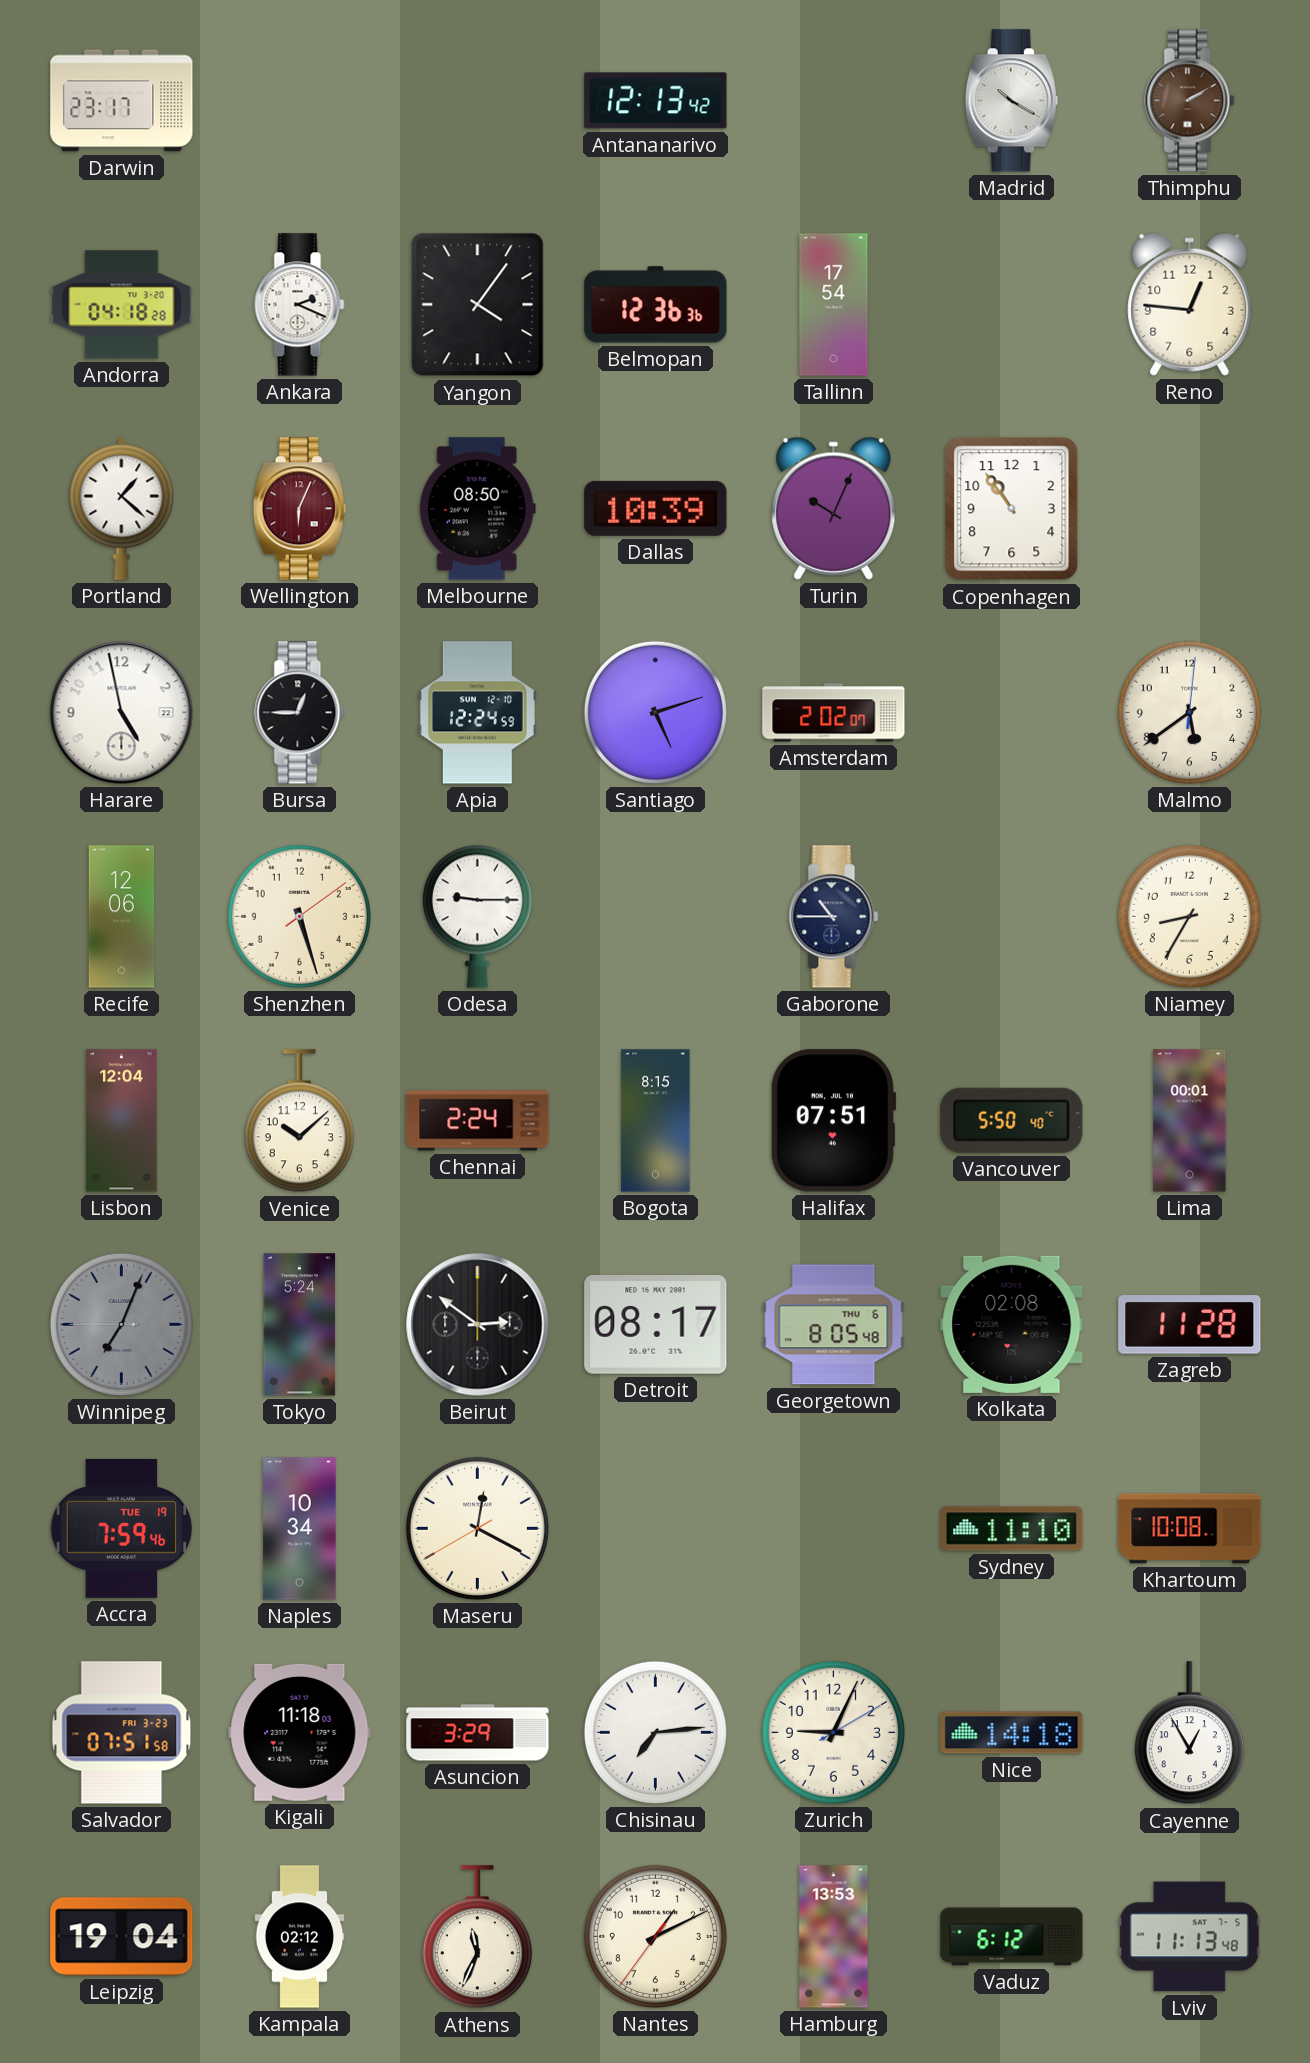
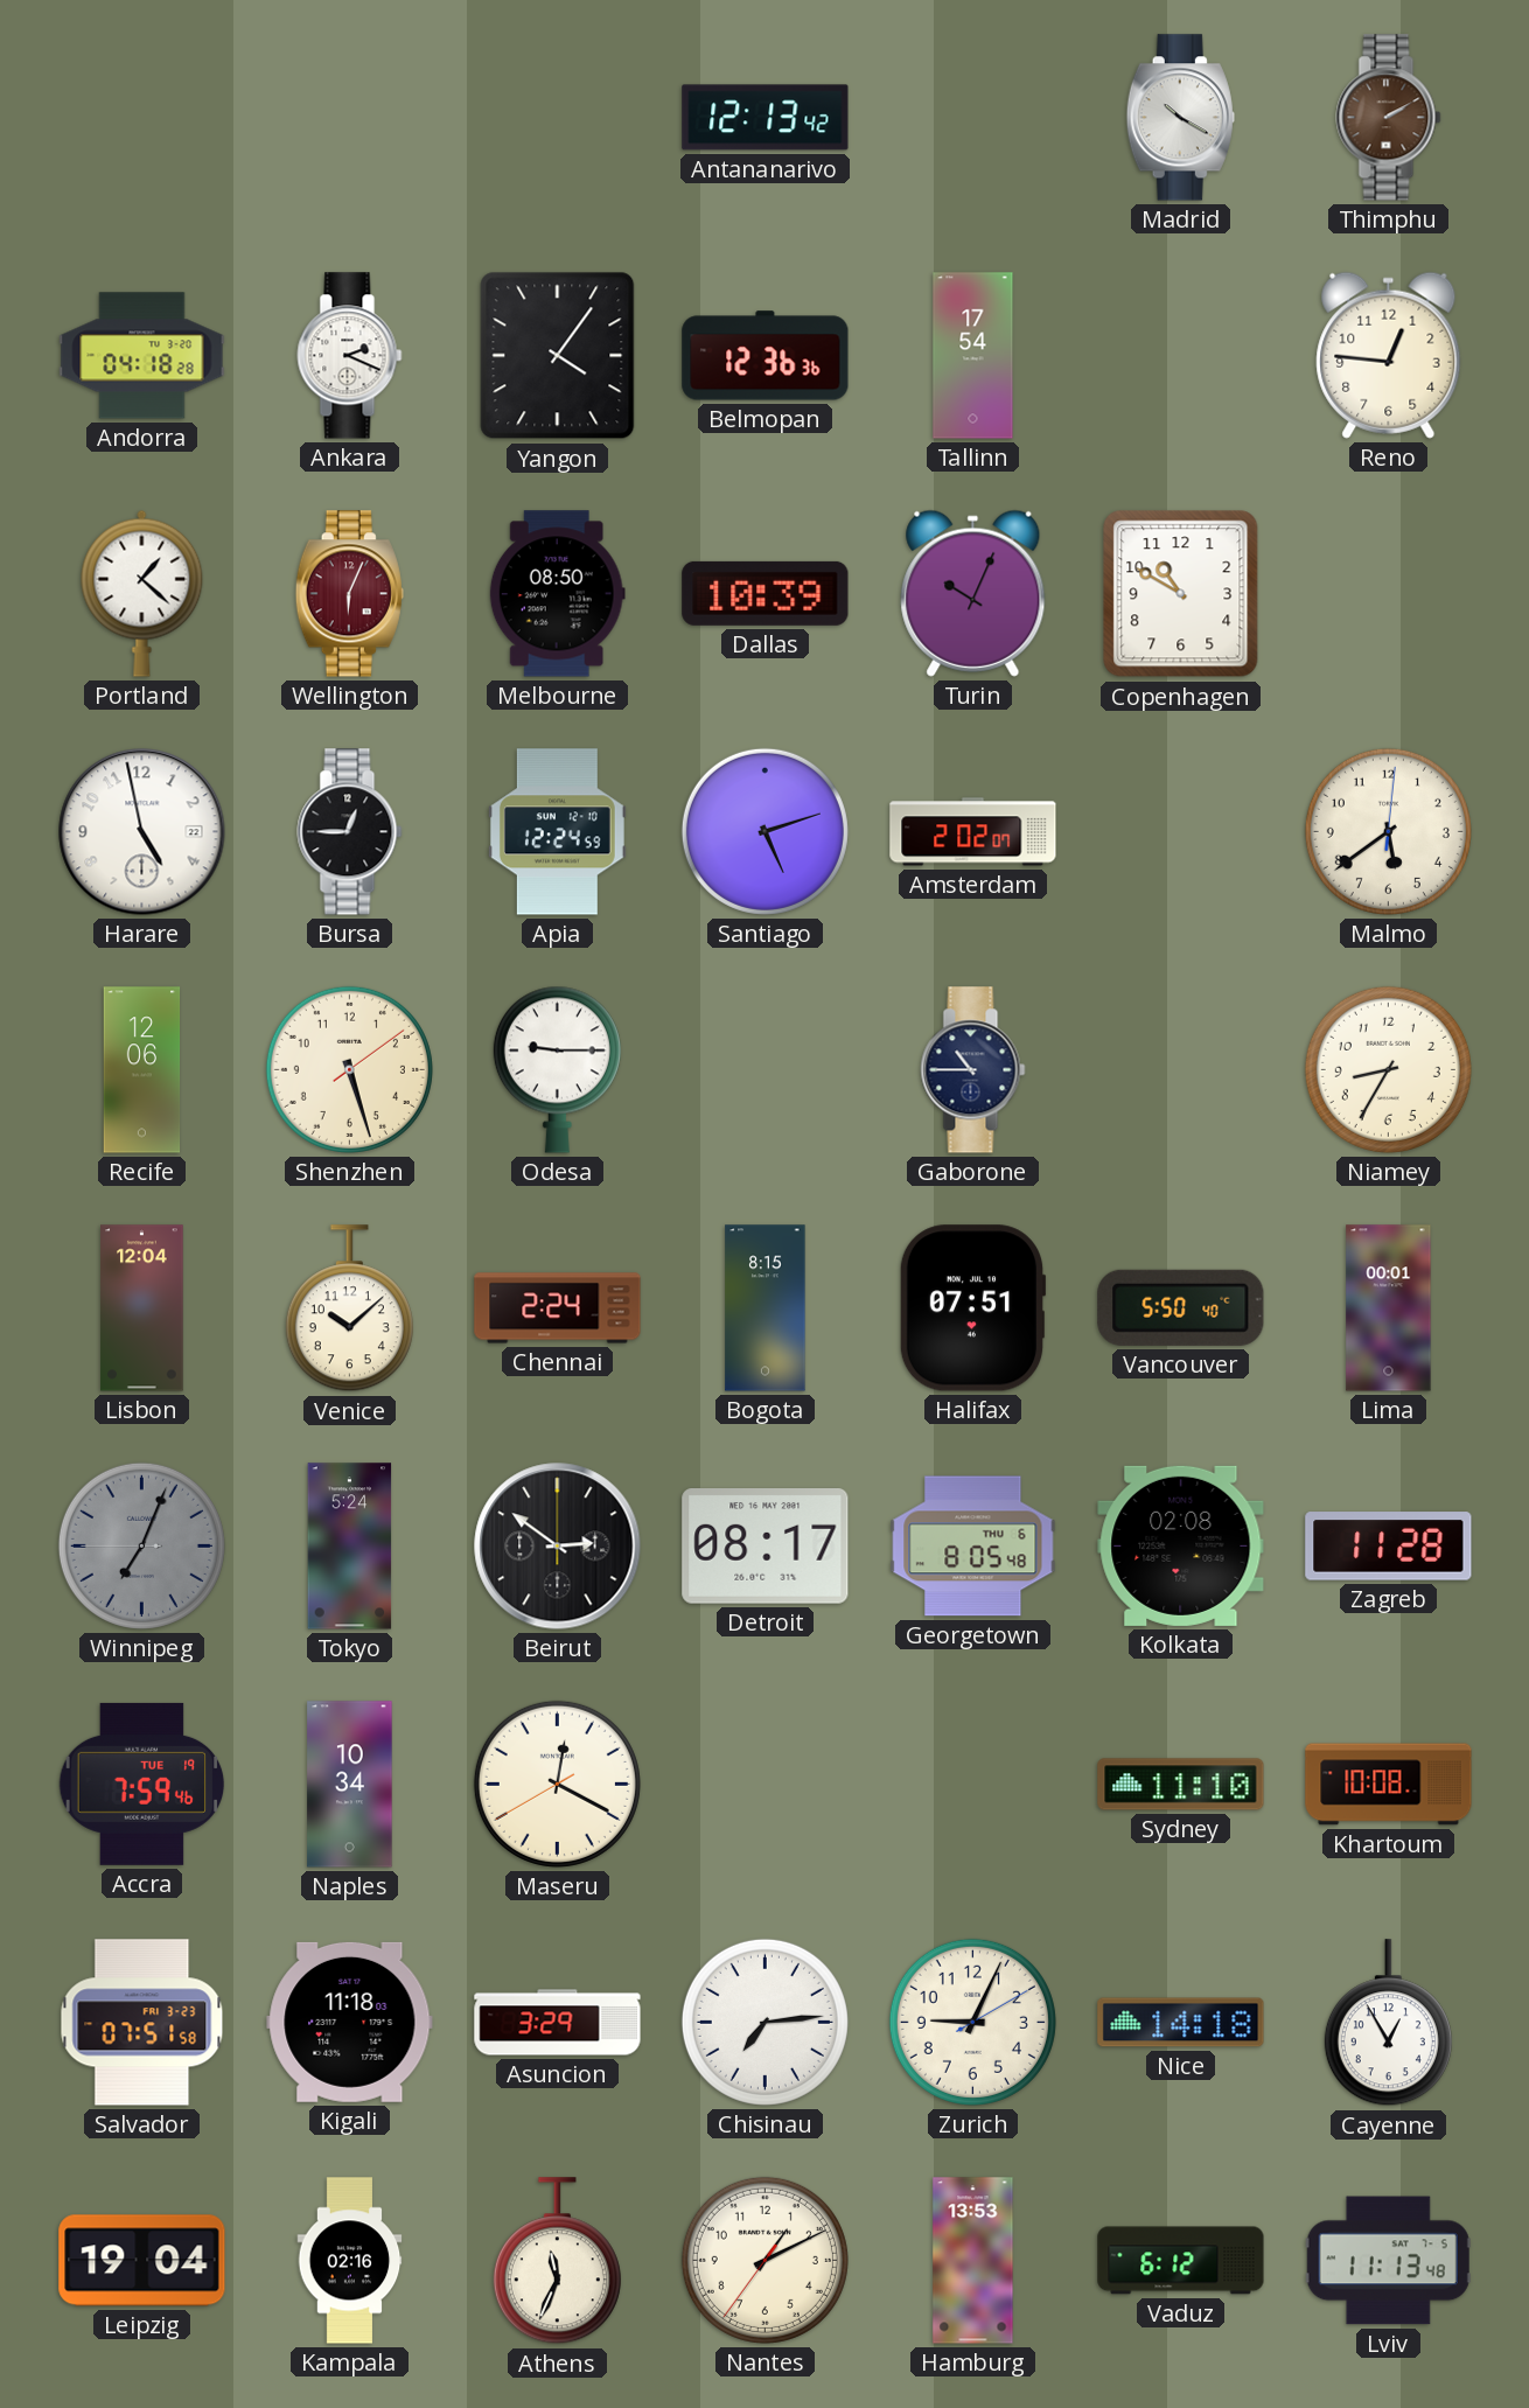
Darwin: 23:17 -> none
Copenhagen: 10:54 -> 10:50
Kampala: 02:12 -> 02:16
